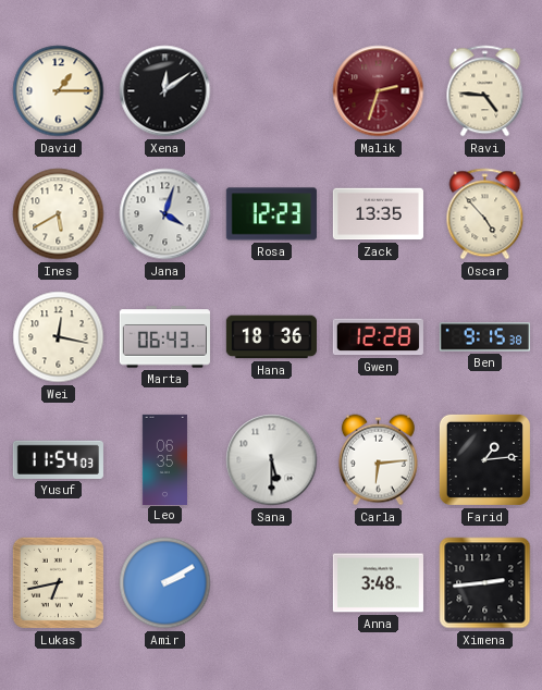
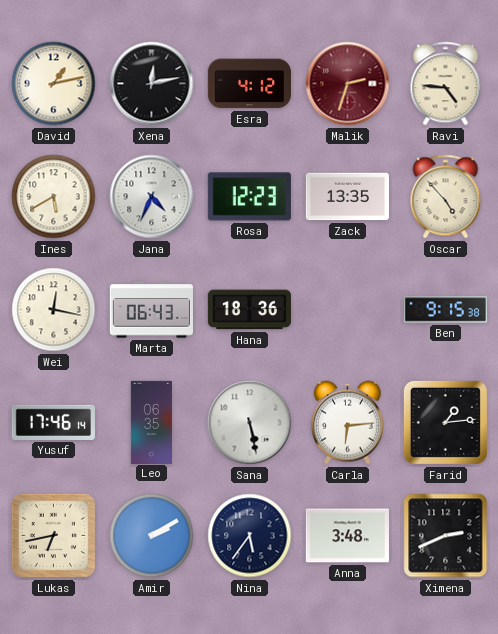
David: 1:15 -> 1:13
Xena: 12:09 -> 12:13
Esra: none -> 4:12
Jana: 4:03 -> 4:34
Gwen: 12:28 -> none
Yusuf: 11:54 -> 17:46
Sana: 5:30 -> 5:28
Nina: none -> 5:36
Ximena: 2:44 -> 2:41
